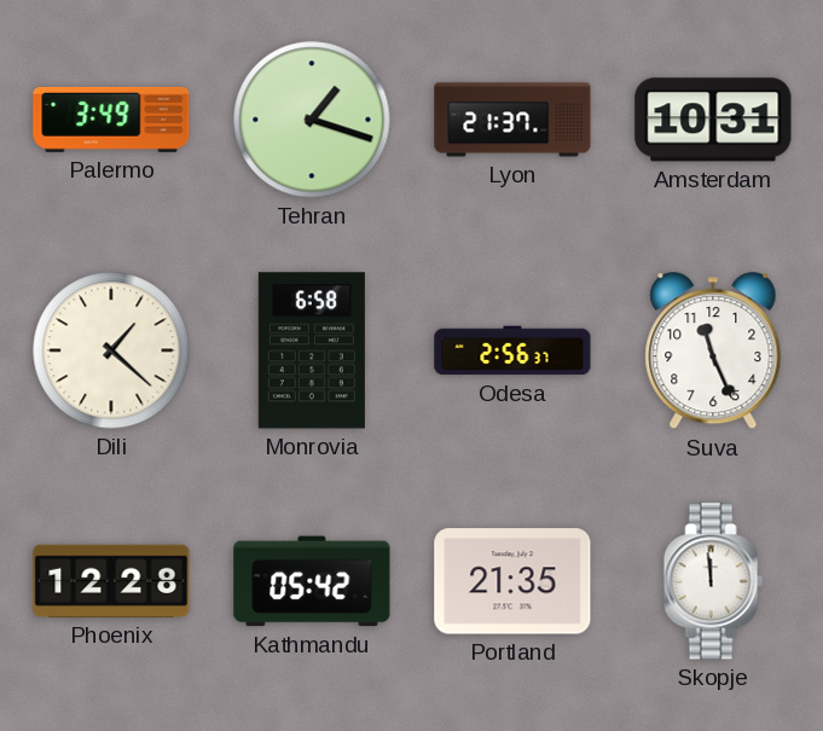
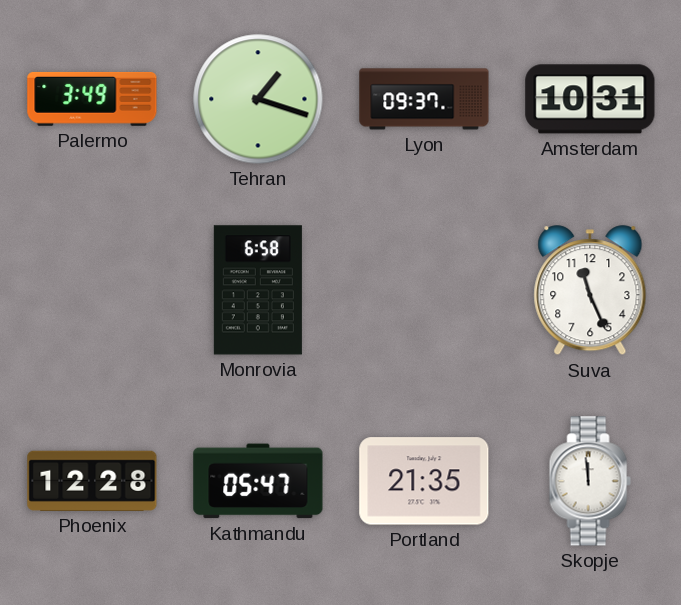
Lyon: 21:37 -> 09:37
Dili: 1:22 -> none
Odesa: 2:56 -> none
Kathmandu: 05:42 -> 05:47
